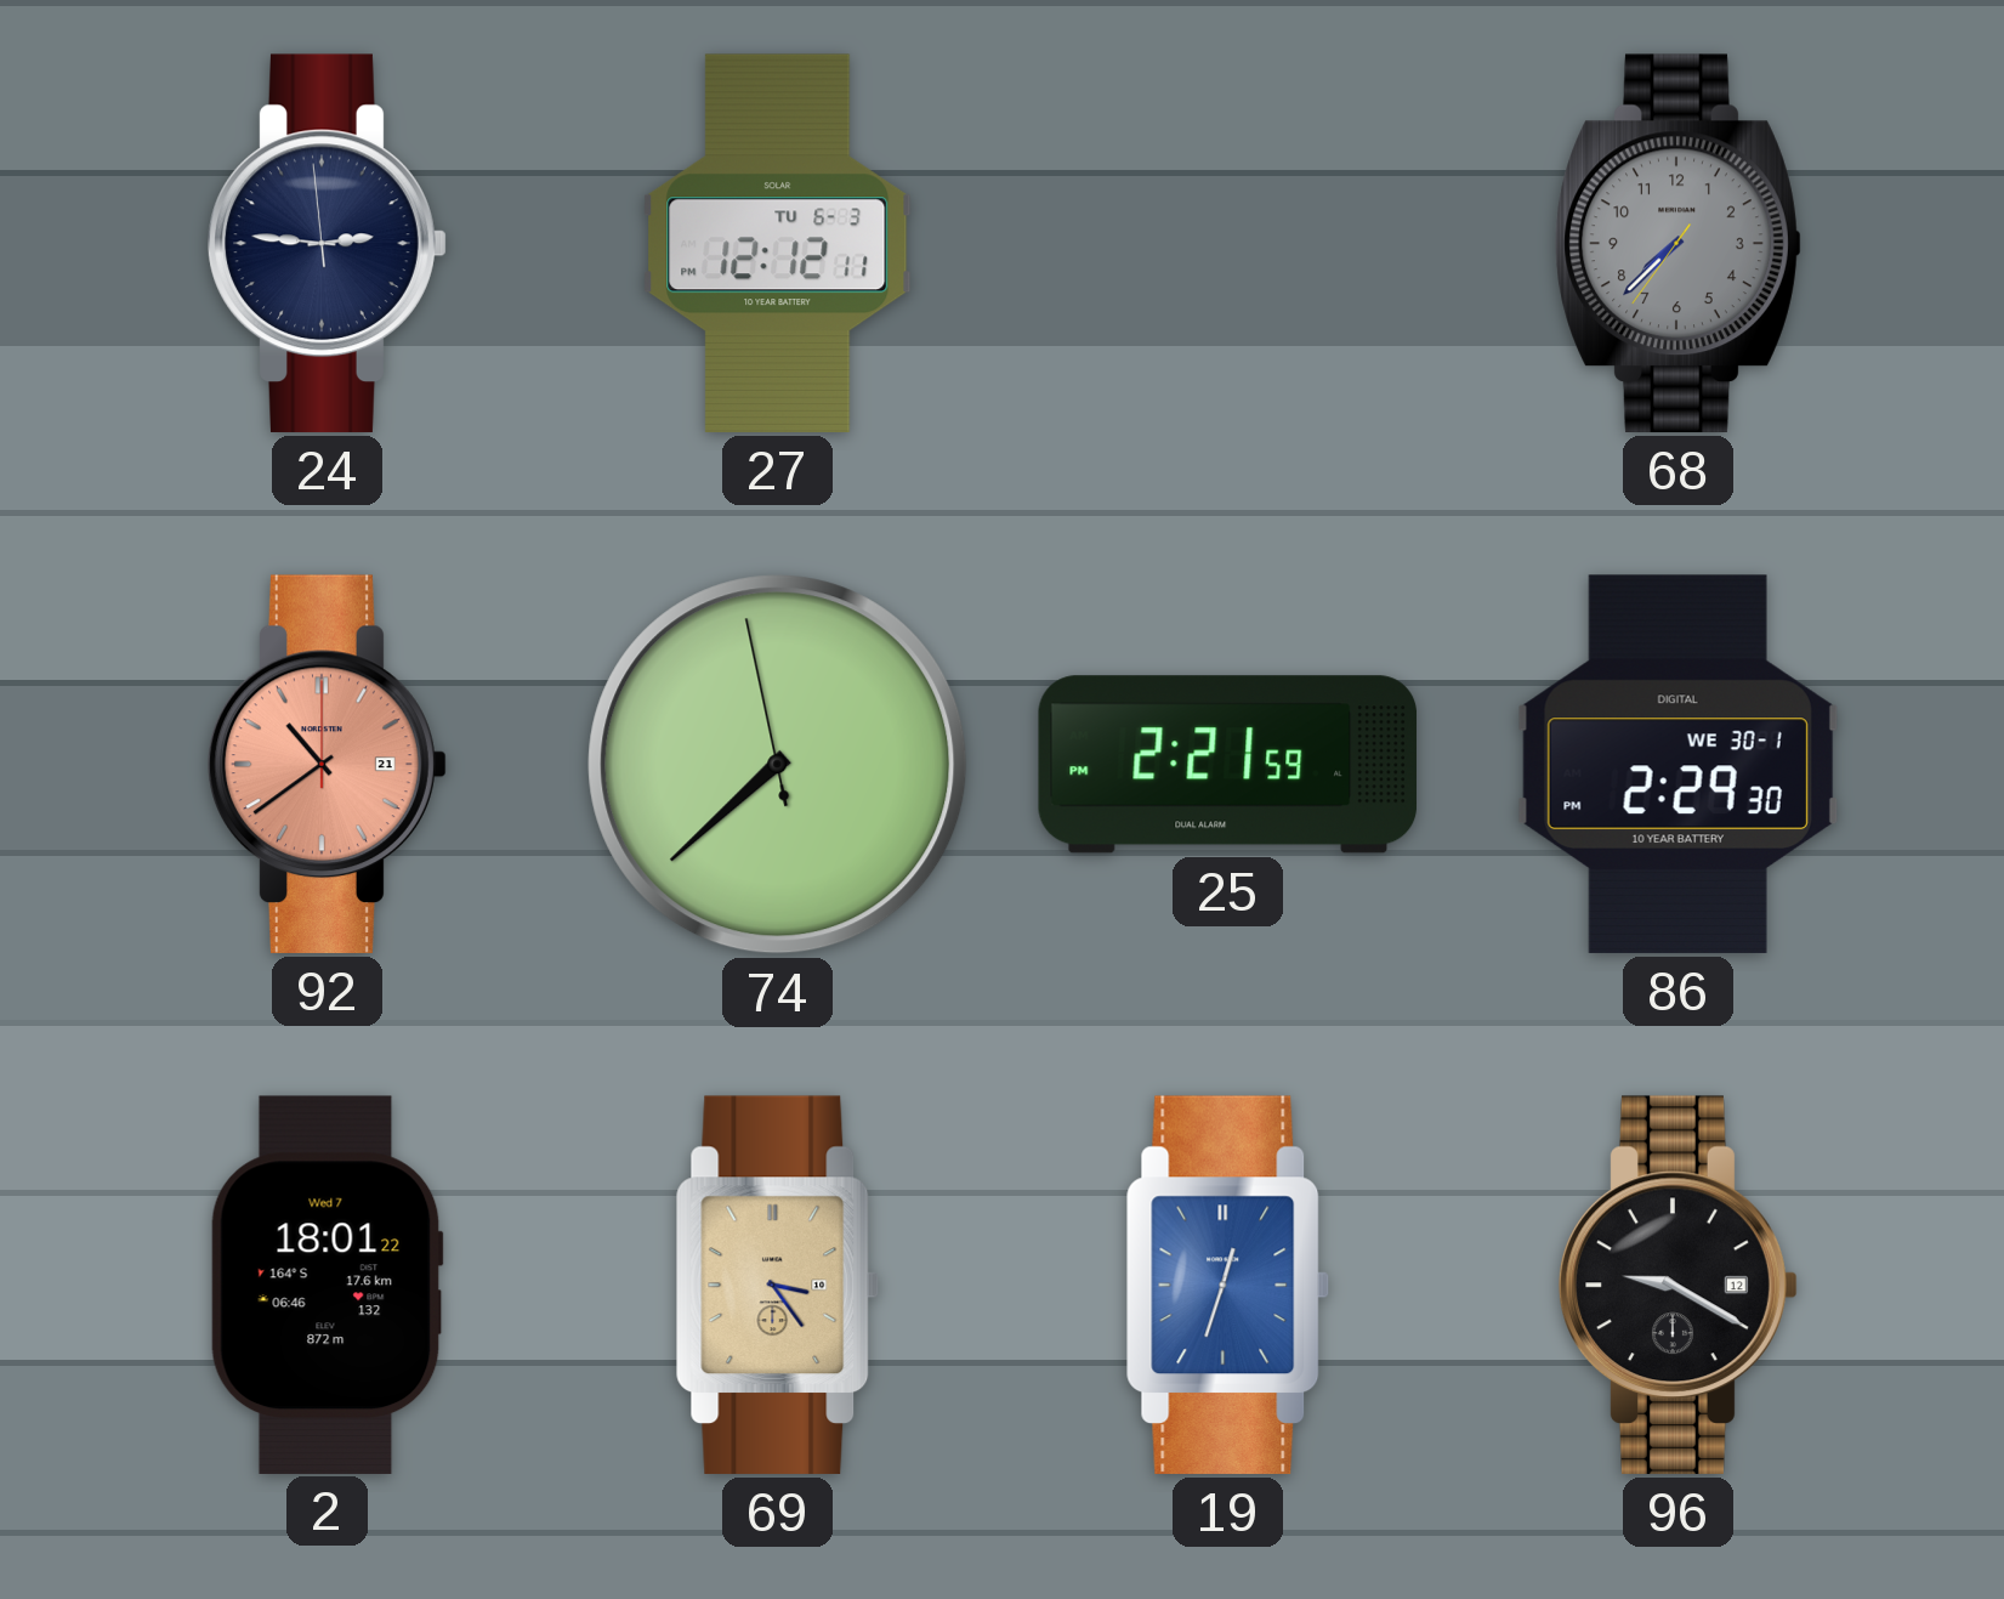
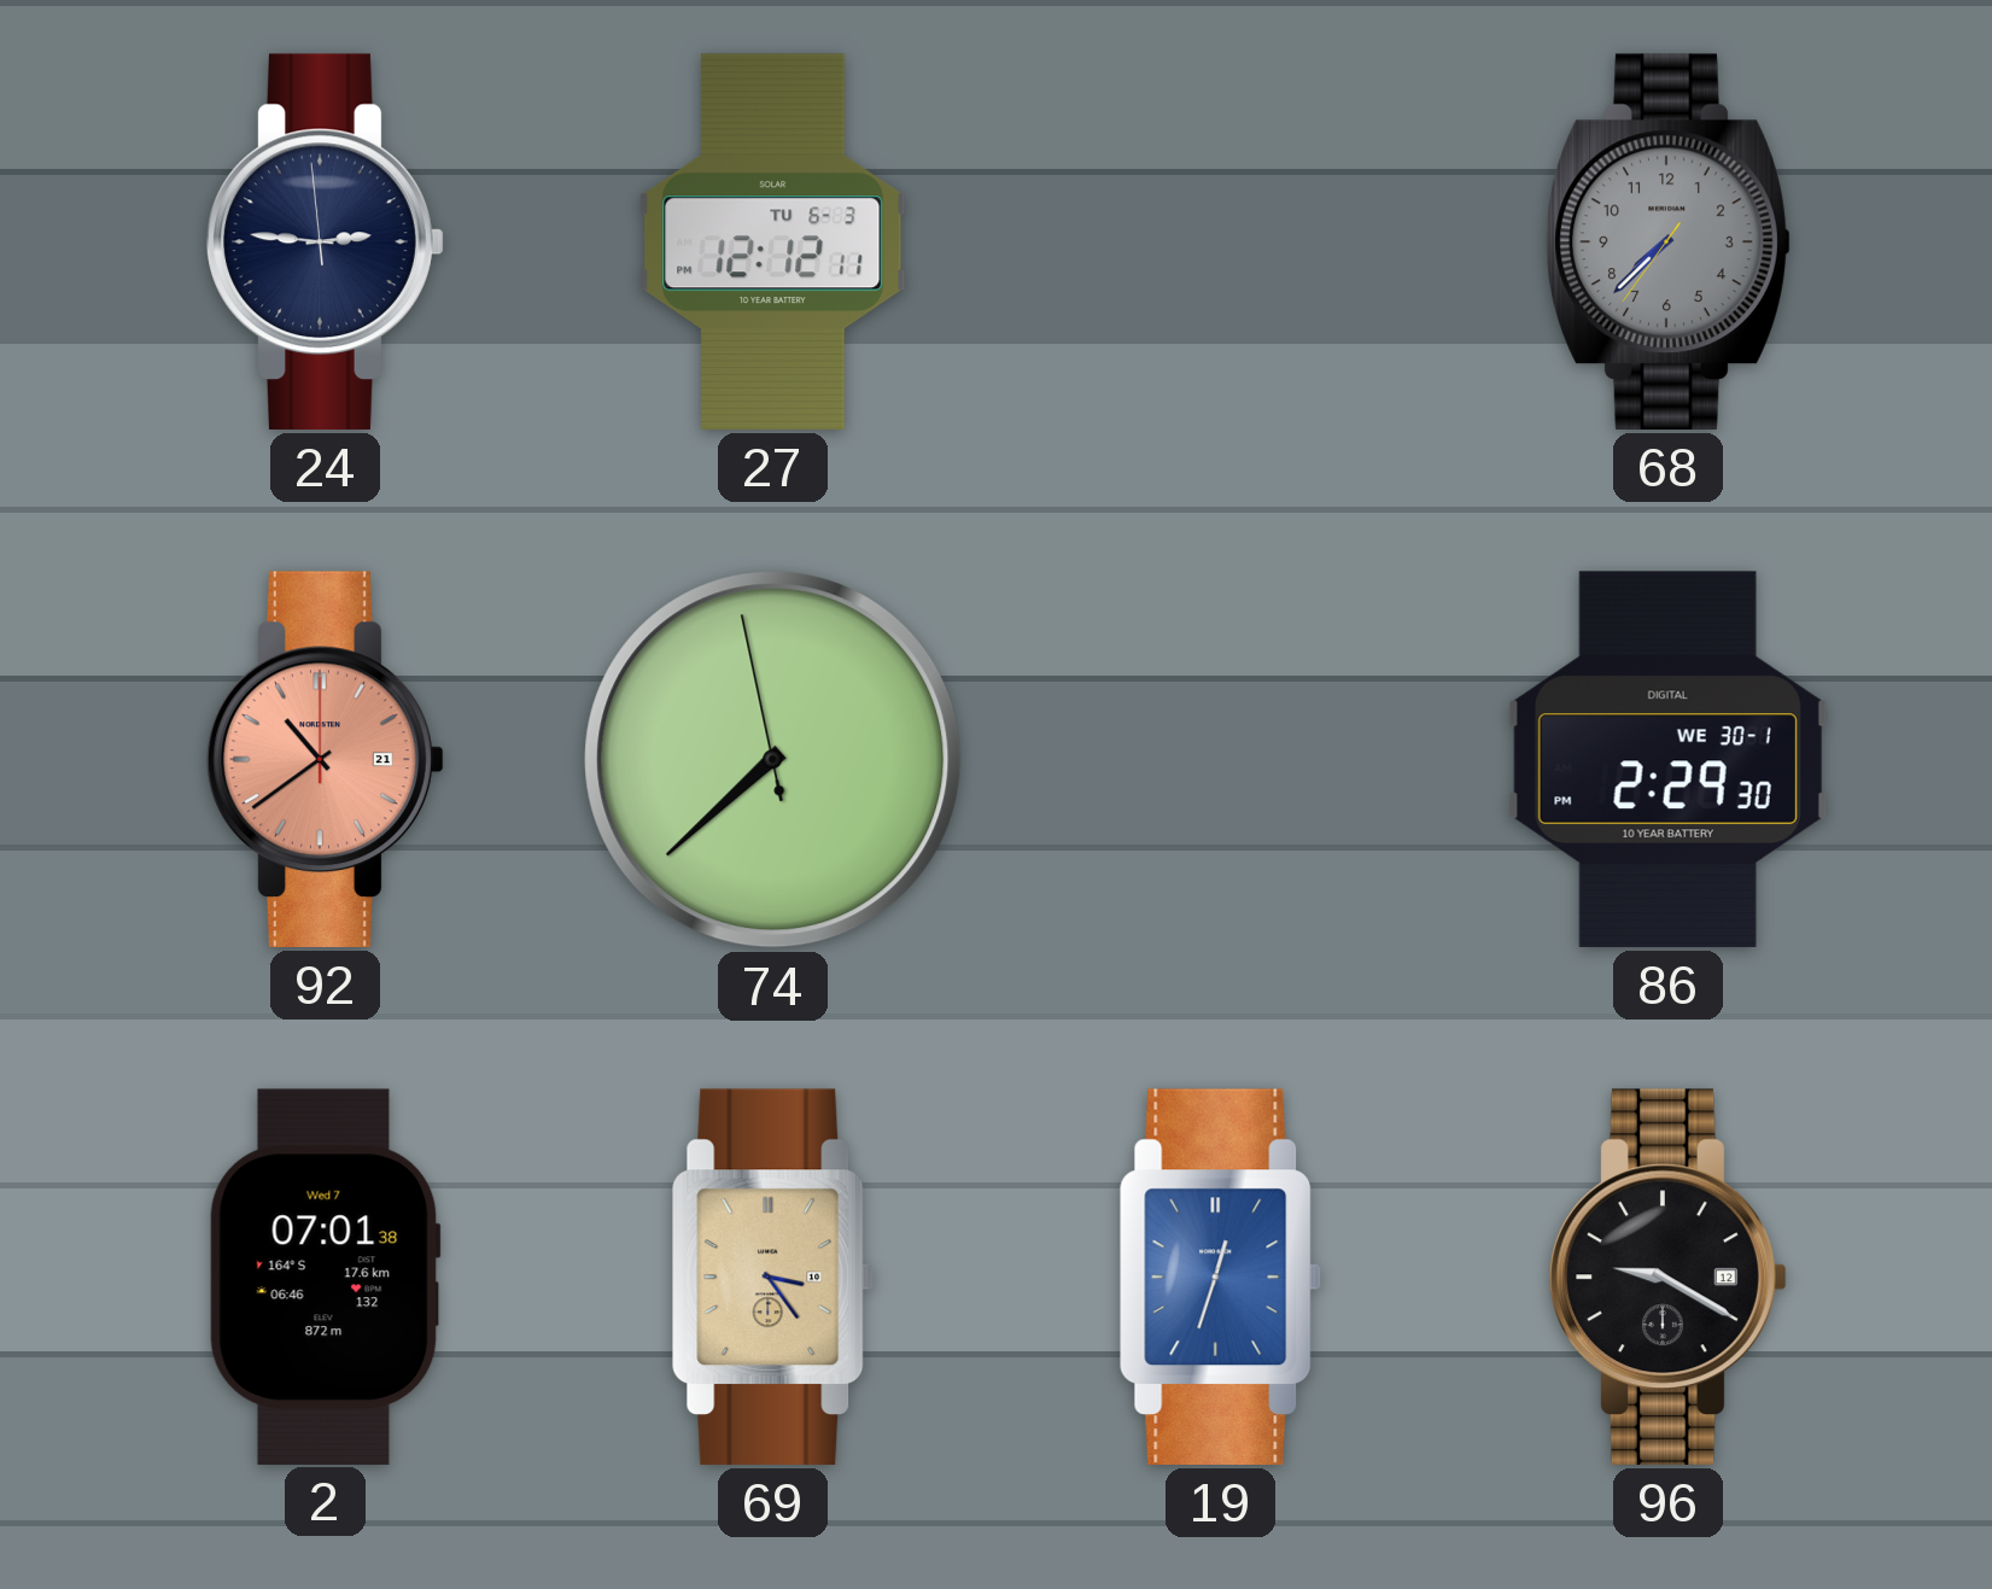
25: 2:21 -> none
2: 18:01 -> 07:01
